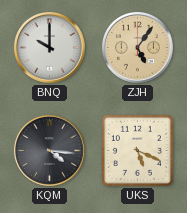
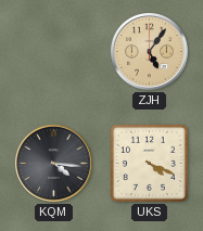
BNQ: 10:00 -> none
UKS: 5:19 -> 4:19
